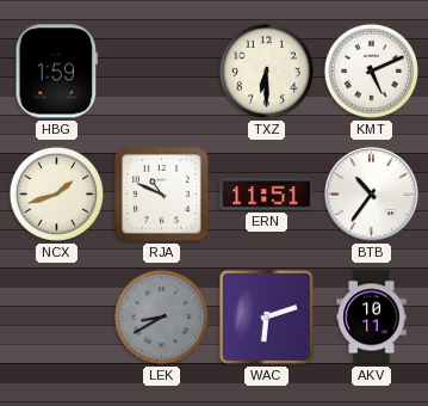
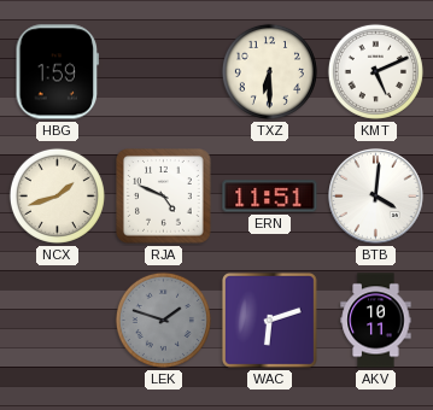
RJA: 10:49 -> 4:49
BTB: 10:36 -> 4:01
LEK: 8:40 -> 1:48
